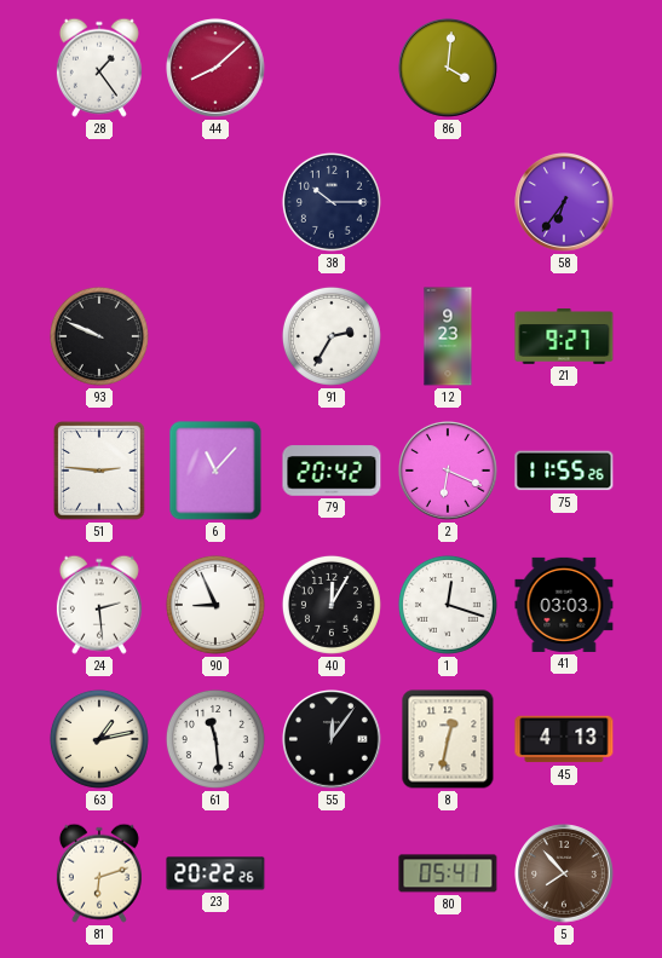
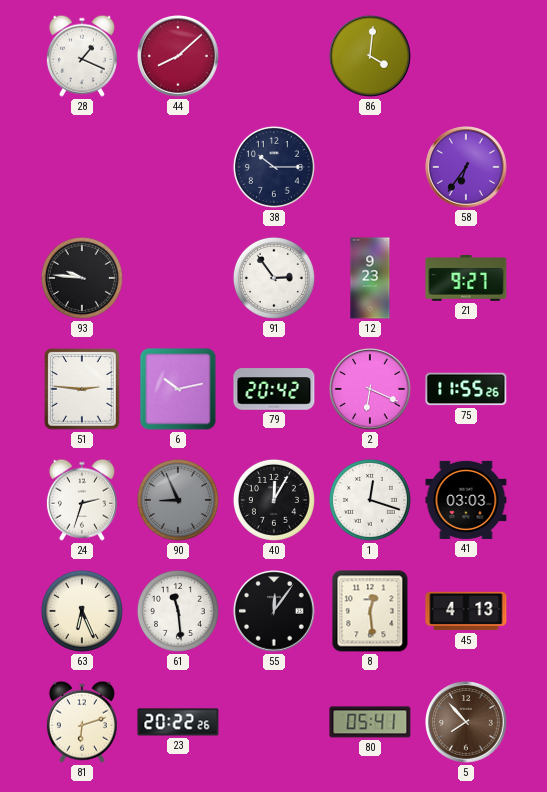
28: 1:24 -> 1:19
93: 9:49 -> 9:46
91: 2:35 -> 2:54
6: 11:07 -> 10:13
24: 2:29 -> 2:33
90 dial: white -> grey
63: 1:13 -> 6:26
8: 12:32 -> 12:29
